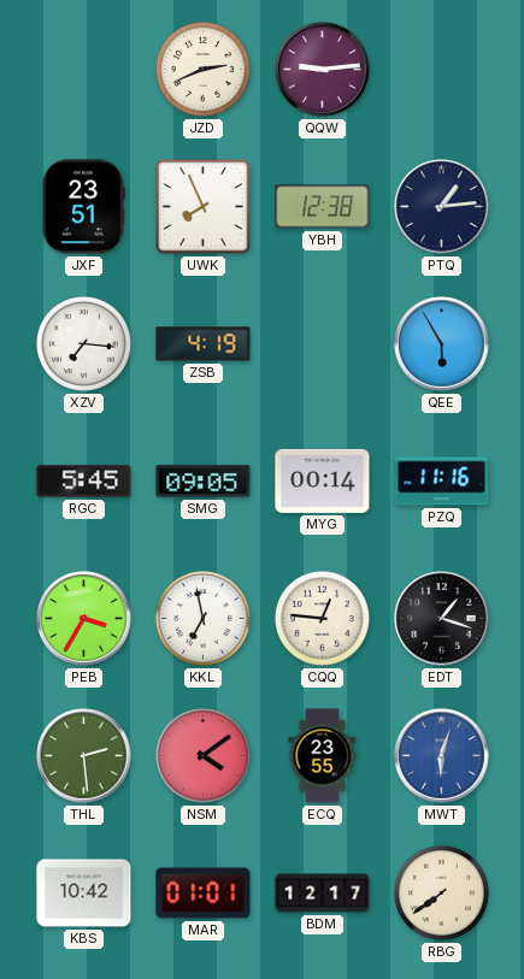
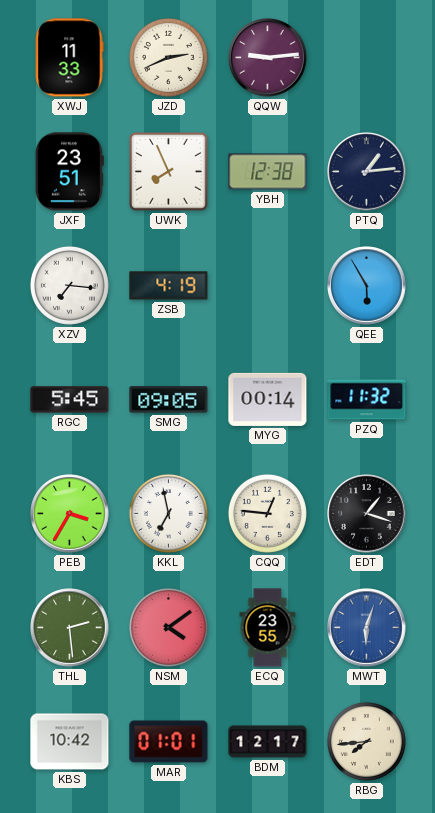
XWJ: none -> 11:33
PZQ: 11:16 -> 11:32
RBG: 7:39 -> 7:44
